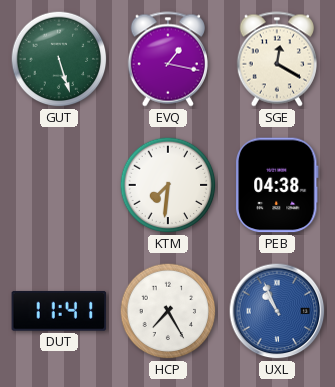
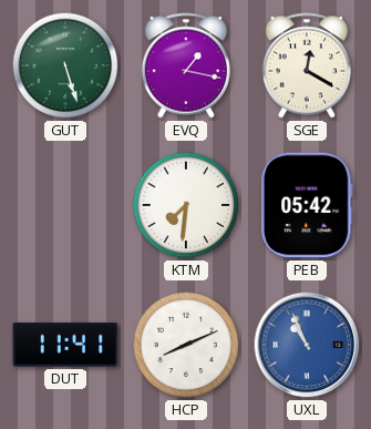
PEB: 04:38 -> 05:42
HCP: 7:25 -> 8:11
